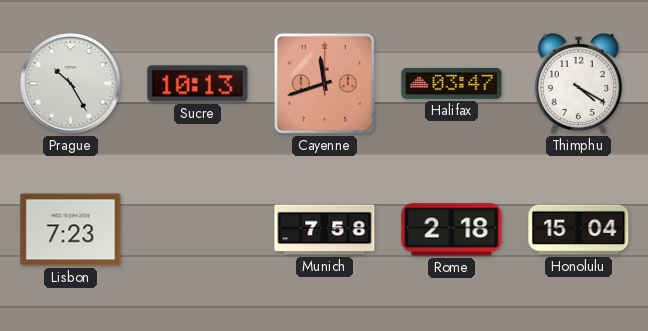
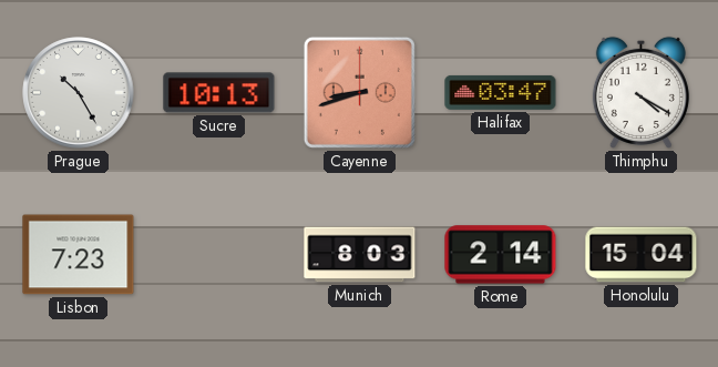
Cayenne: 11:42 -> 8:42
Munich: 7:58 -> 8:03
Rome: 2:18 -> 2:14
